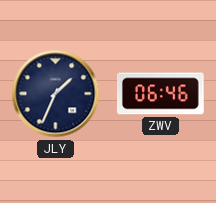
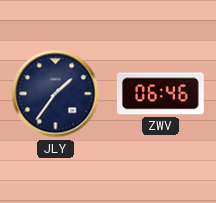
JLY: 1:34 -> 1:36
